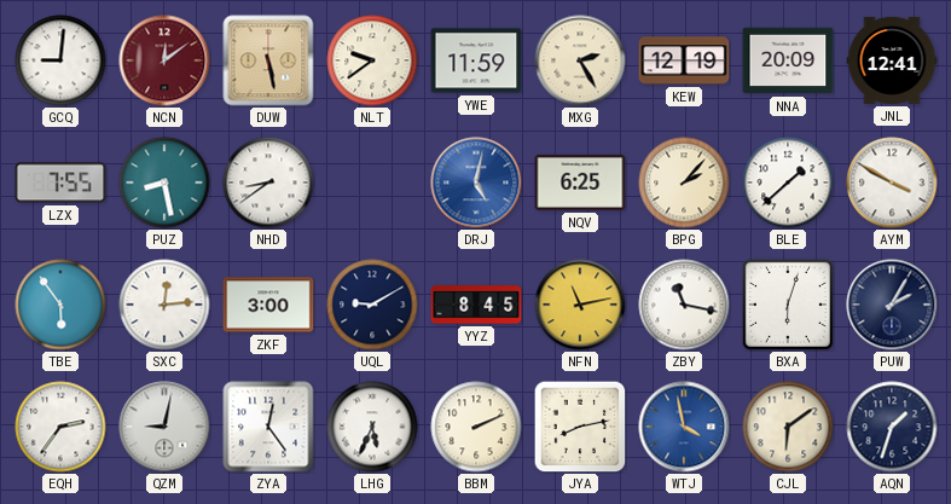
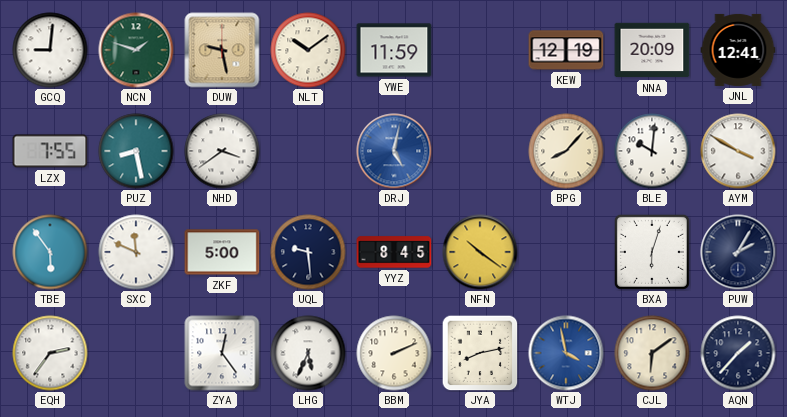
NCN: 12:09 -> 1:48
NCN dial: burgundy -> green
DUW: 5:28 -> 9:28
NLT: 9:39 -> 10:09
MXG: 2:25 -> none
NHD: 8:39 -> 3:39
NQV: 6:25 -> none
BPG: 2:07 -> 8:07
BLE: 1:38 -> 10:01
SXC: 12:14 -> 11:49
ZKF: 3:00 -> 5:00
UQL: 9:10 -> 9:29
NFN: 11:13 -> 10:21
ZBY: 11:17 -> none
QZM: 9:02 -> none
AQN: 1:33 -> 1:37
